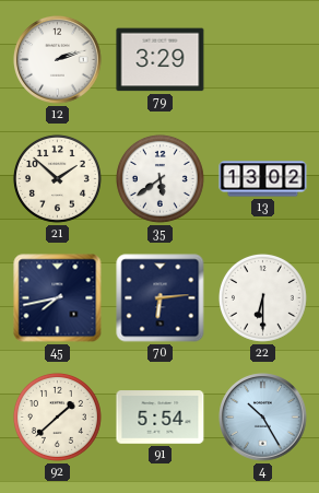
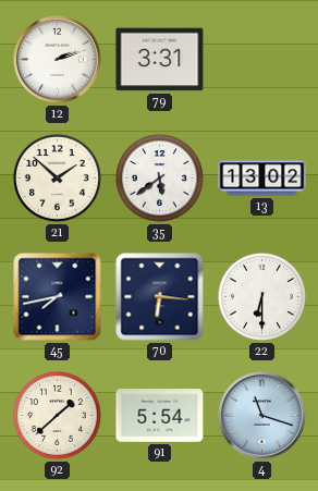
79: 3:29 -> 3:31
70: 6:14 -> 6:16
4: 10:25 -> 11:18
